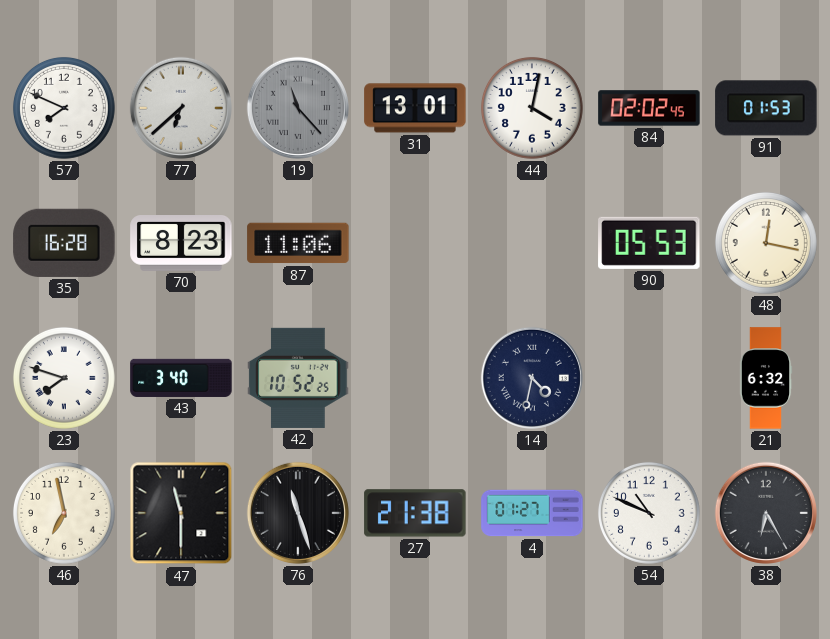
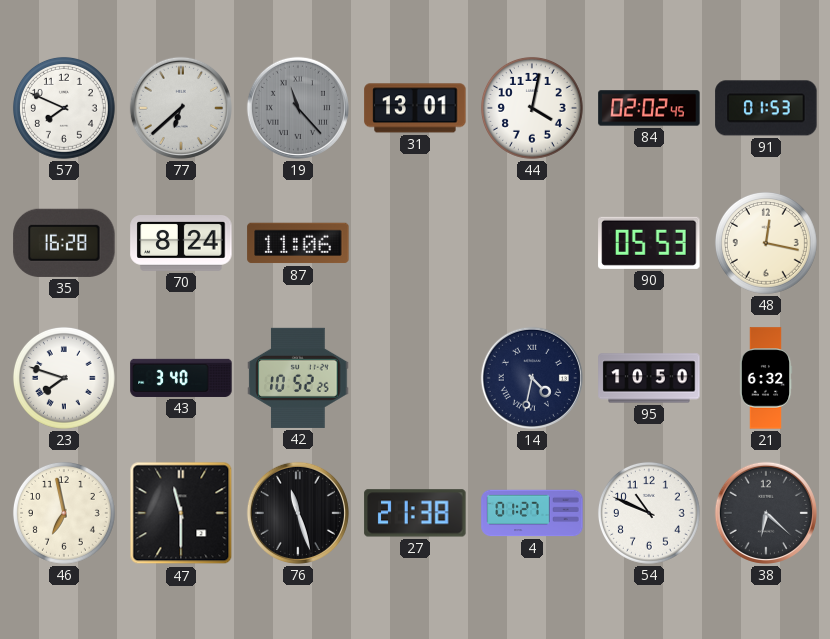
70: 8:23 -> 8:24
95: none -> 10:50
38: 6:25 -> 6:22
